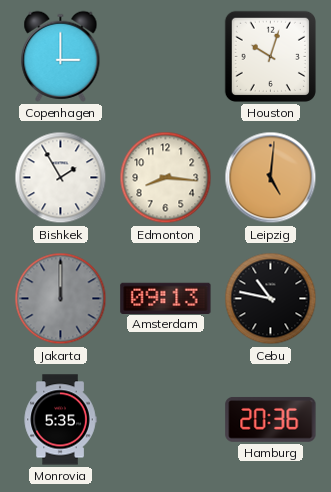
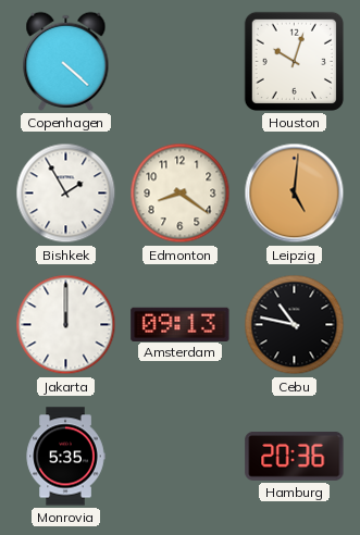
Copenhagen: 3:00 -> 4:22
Edmonton: 8:16 -> 8:21
Jakarta dial: grey -> white
